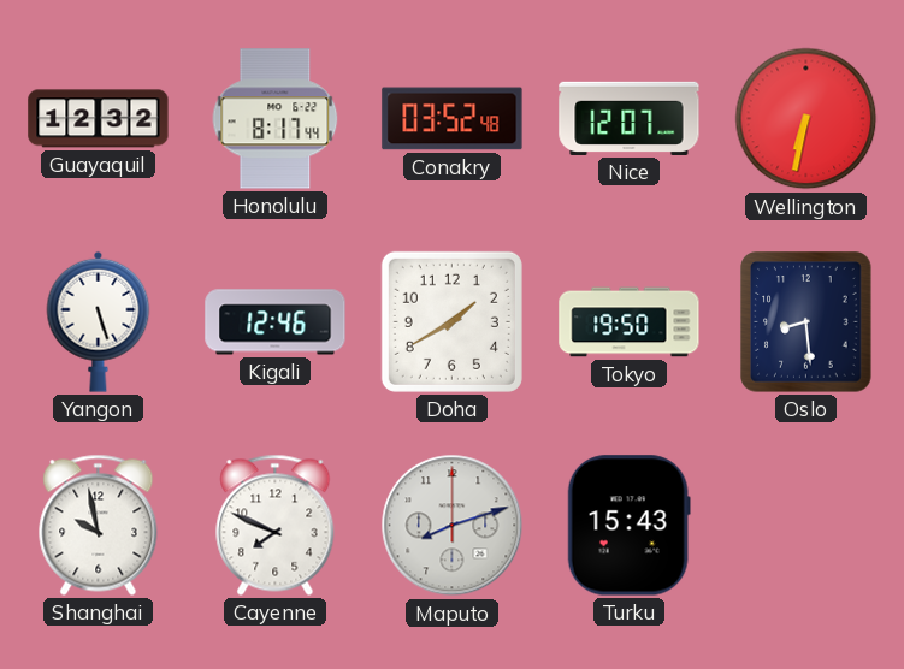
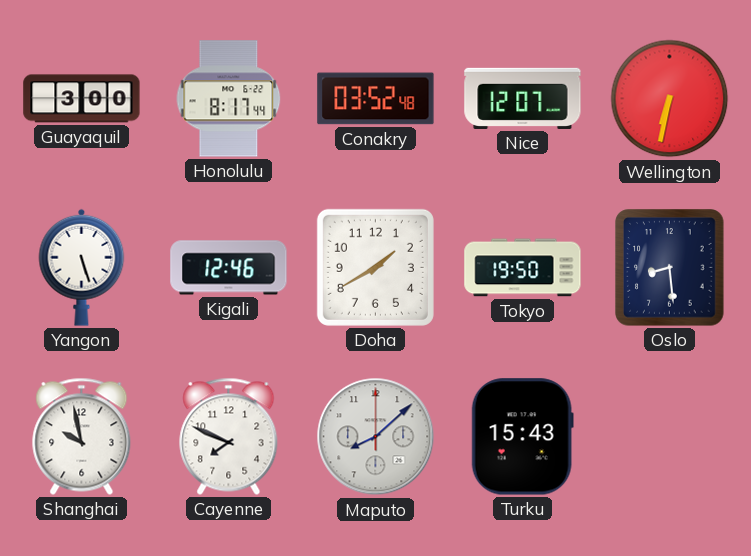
Guayaquil: 12:32 -> 3:00
Maputo: 8:12 -> 8:08
